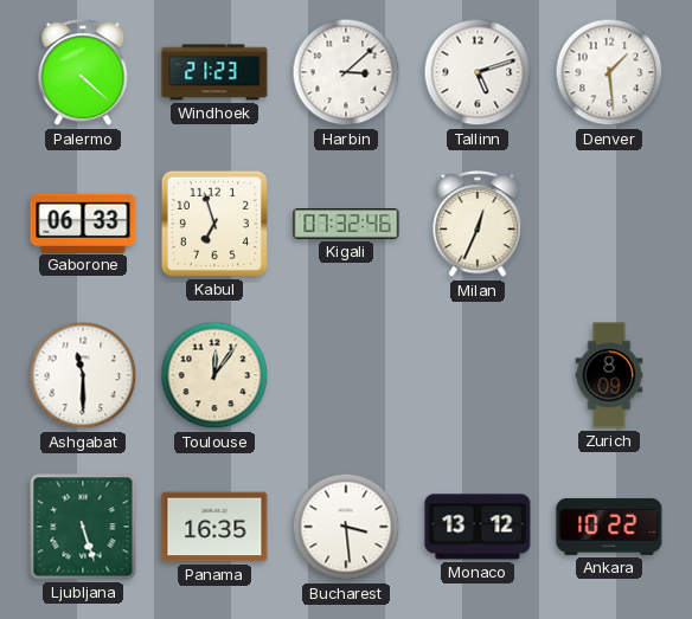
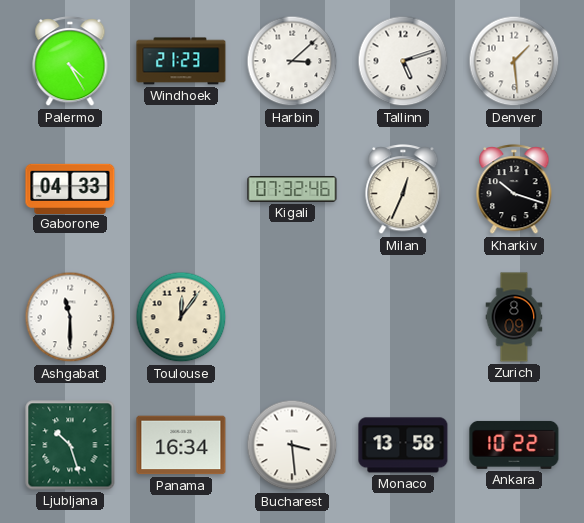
Palermo: 4:22 -> 4:25
Gaborone: 06:33 -> 04:33
Kabul: 6:57 -> none
Kharkiv: none -> 10:18
Ljubljana: 5:27 -> 10:27
Panama: 16:35 -> 16:34
Monaco: 13:12 -> 13:58
